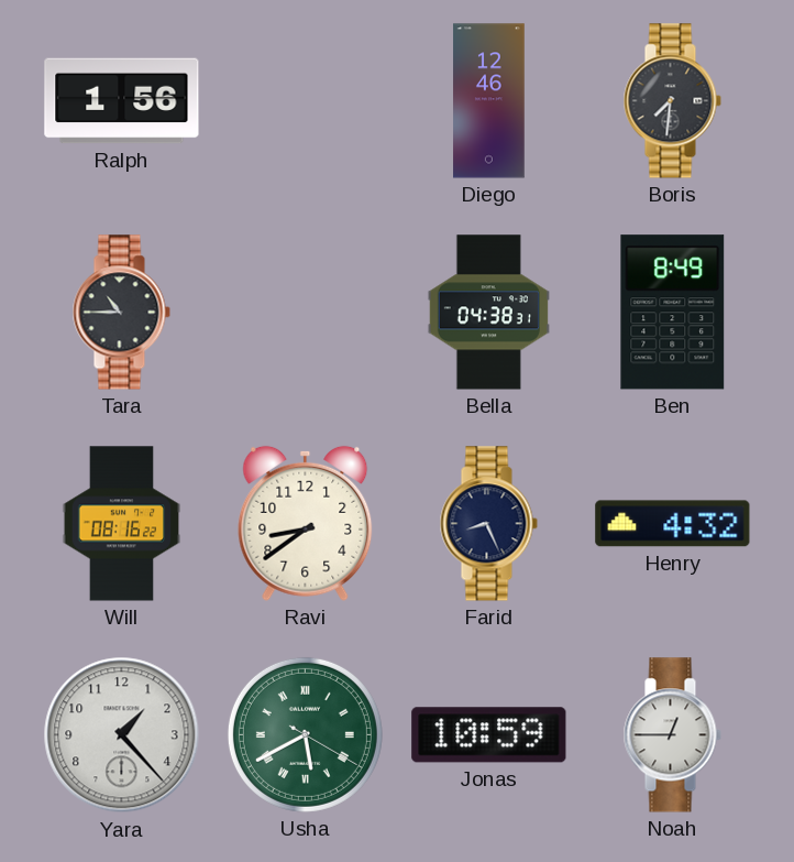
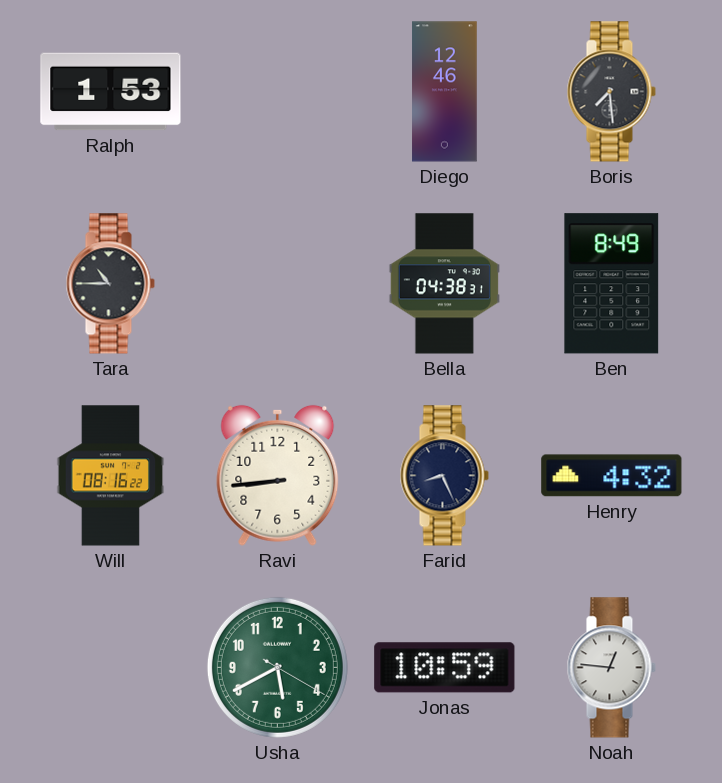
Ralph: 1:56 -> 1:53
Boris: 7:31 -> 7:29
Ravi: 8:39 -> 8:44
Yara: 1:23 -> none
Usha numerals: Roman -> Arabic
Noah: 12:45 -> 12:46
